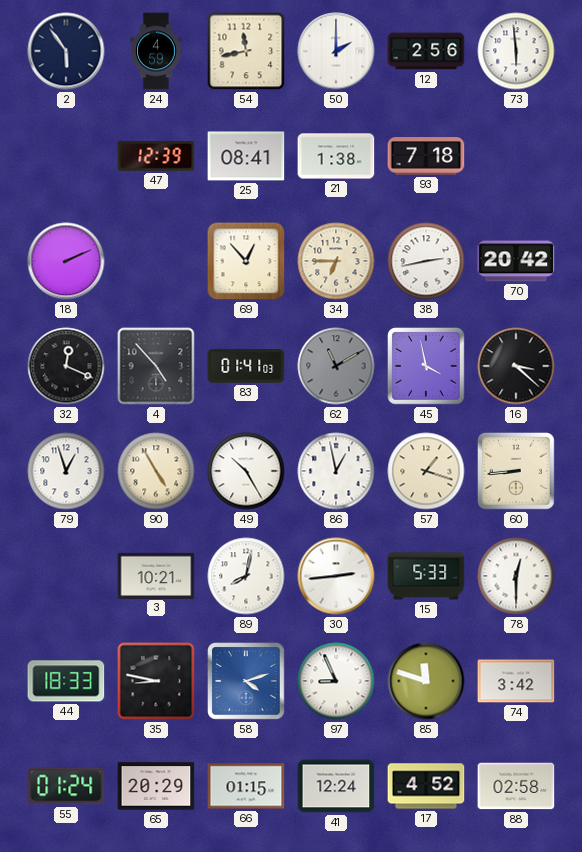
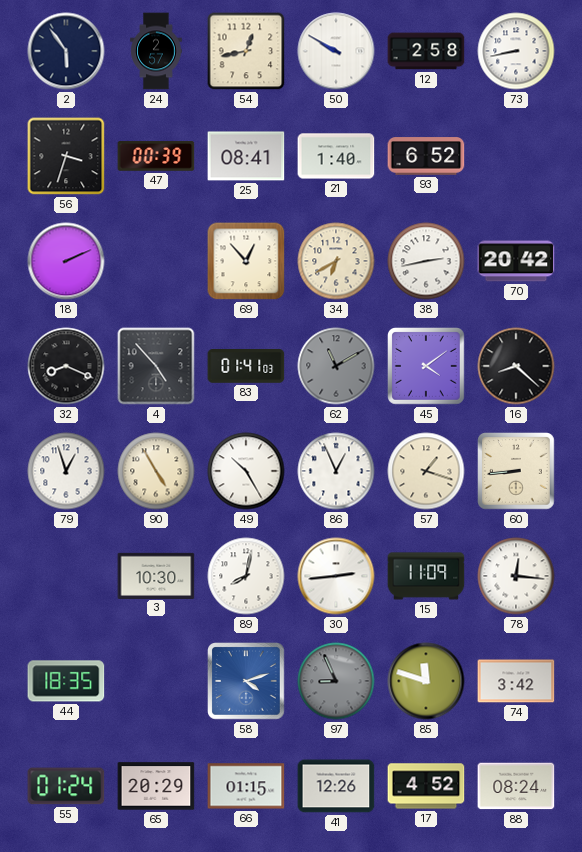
24: 4:59 -> 2:57
54: 11:43 -> 12:43
50: 2:00 -> 9:50
12: 2:56 -> 2:58
73: 5:59 -> 8:43
56: none -> 3:33
47: 12:39 -> 00:39
21: 1:38 -> 1:40
93: 7:18 -> 6:52
34: 6:45 -> 6:40
32: 12:19 -> 8:19
45: 3:58 -> 4:09
16: 3:22 -> 8:22
86: 12:58 -> 12:56
3: 10:21 -> 10:30
15: 5:33 -> 11:09
78: 12:30 -> 12:16
44: 18:33 -> 18:35
35: 8:47 -> none
97 dial: white -> grey
41: 12:24 -> 12:26
88: 02:58 -> 08:24
